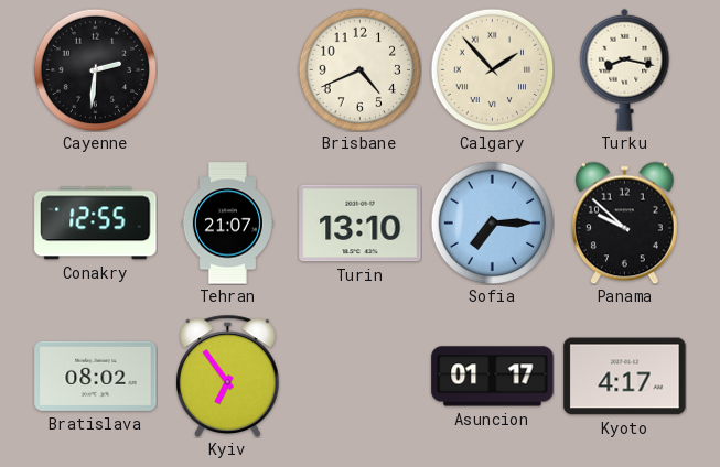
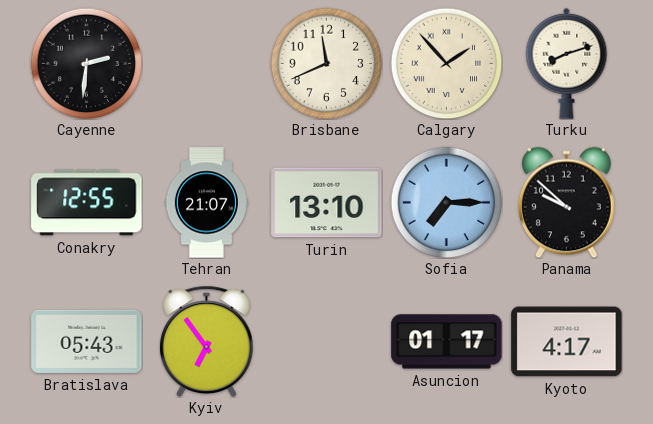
Brisbane: 4:41 -> 11:41
Turku: 8:17 -> 8:12
Bratislava: 08:02 -> 05:43
